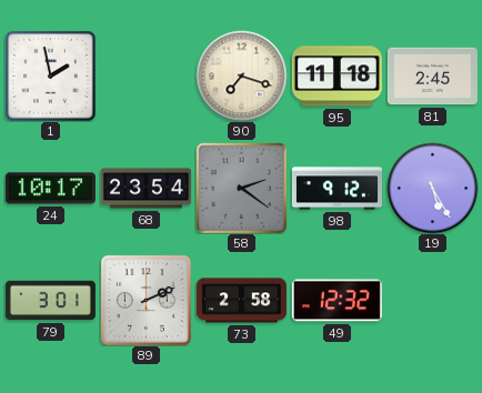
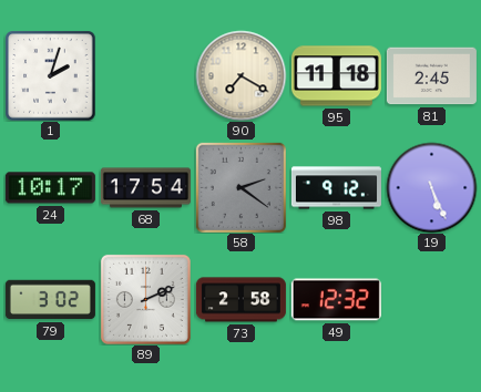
1: 1:58 -> 2:03
90: 7:18 -> 7:20
68: 23:54 -> 17:54
19: 5:25 -> 5:26
79: 3:01 -> 3:02
